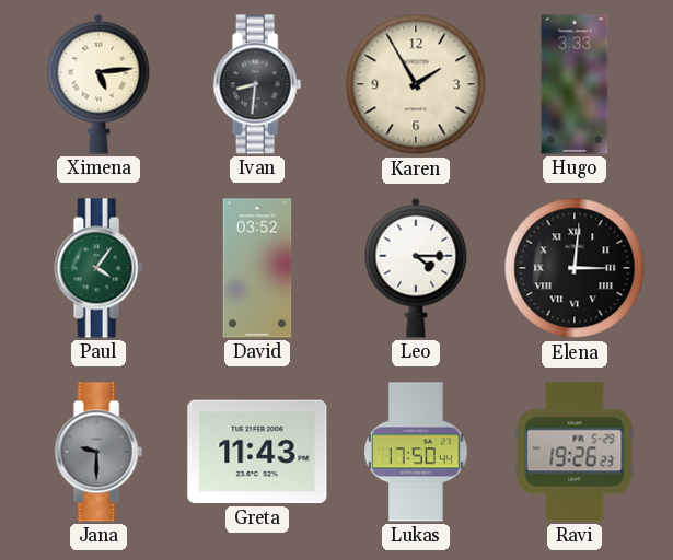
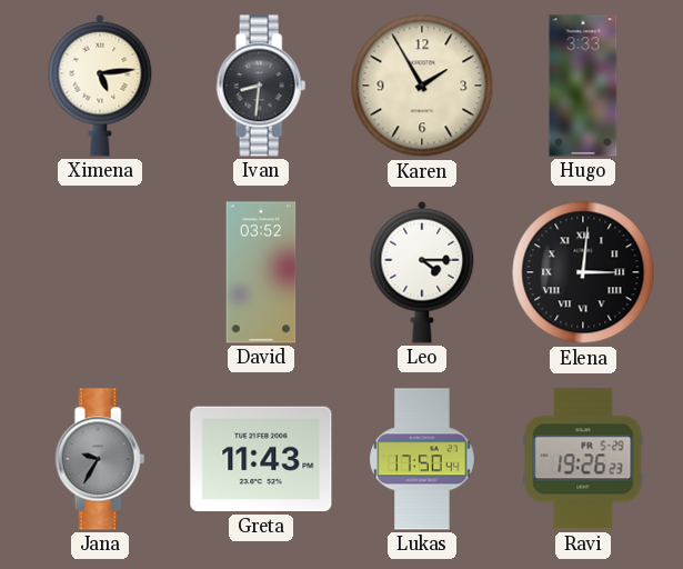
Paul: 4:06 -> none
Jana: 9:30 -> 9:35
